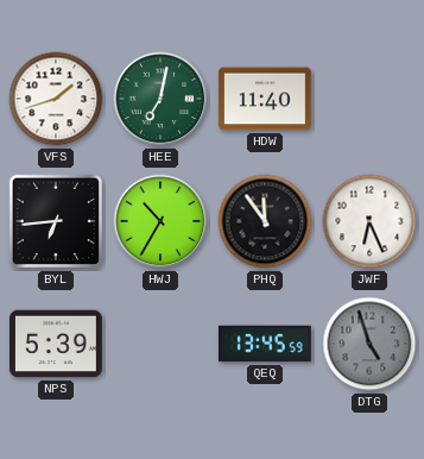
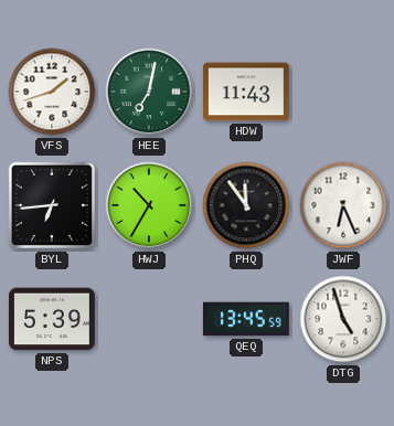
HDW: 11:40 -> 11:43
DTG dial: grey -> white
